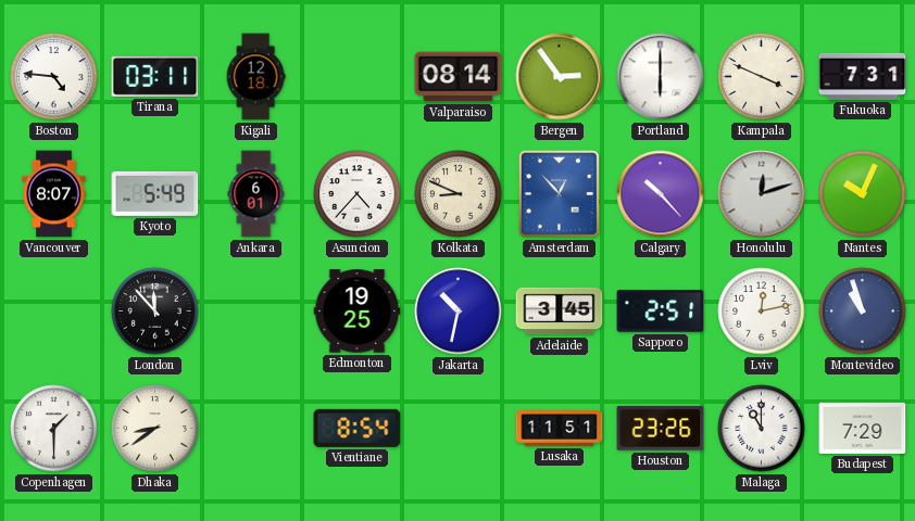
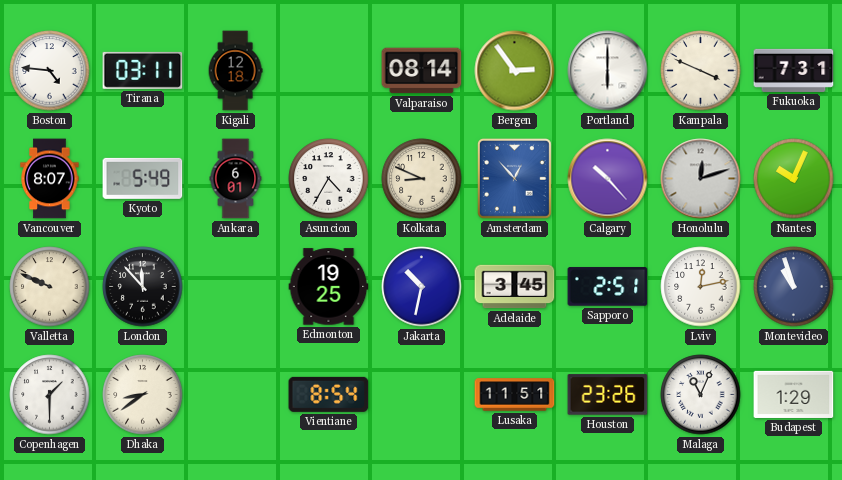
Asuncion: 4:37 -> 4:35
Valletta: none -> 9:49
Malaga: 11:00 -> 11:04
Budapest: 7:29 -> 1:29
